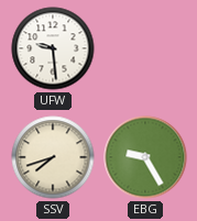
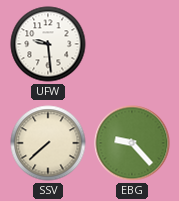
SSV: 7:42 -> 7:38
EBG: 9:25 -> 9:23
